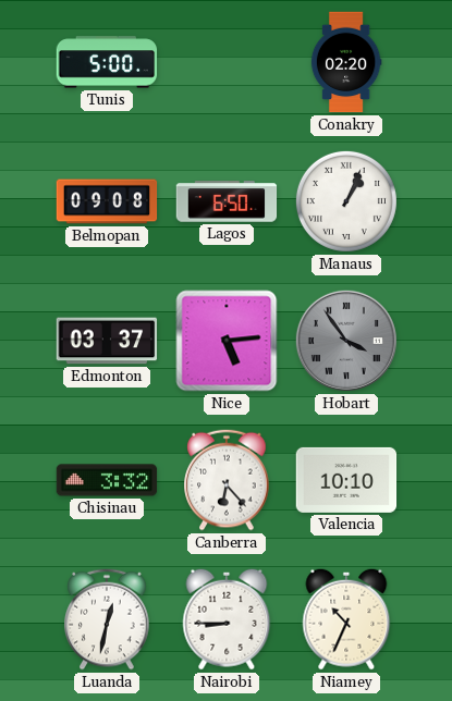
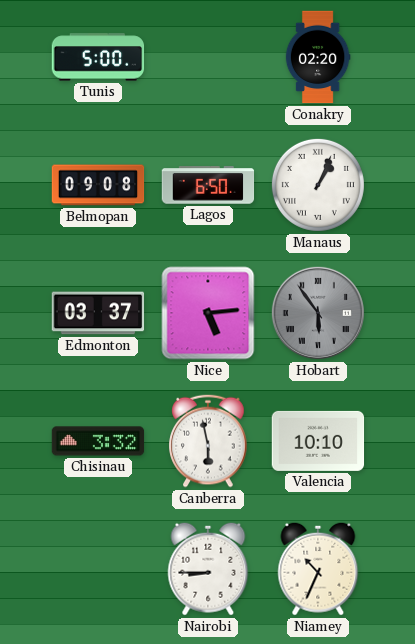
Hobart: 3:54 -> 5:54
Canberra: 6:23 -> 5:58
Luanda: 12:32 -> none
